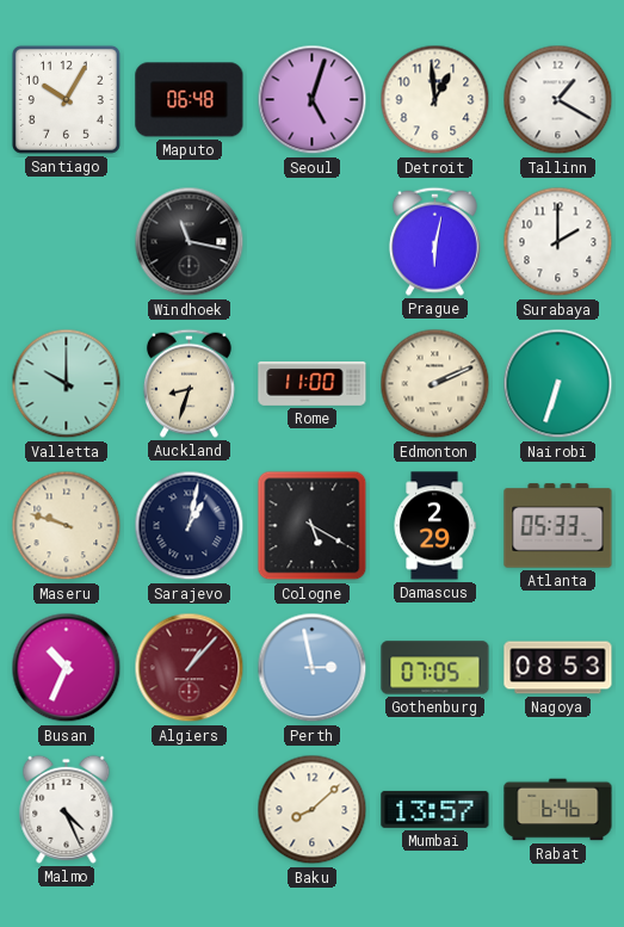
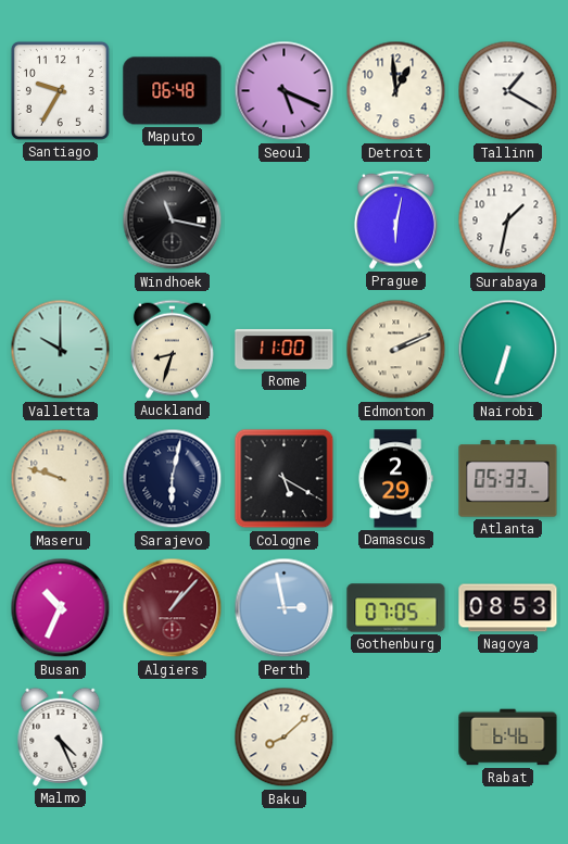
Santiago: 10:05 -> 9:35
Seoul: 5:03 -> 5:19
Surabaya: 2:00 -> 1:32
Sarajevo: 1:02 -> 6:02
Mumbai: 13:57 -> none
